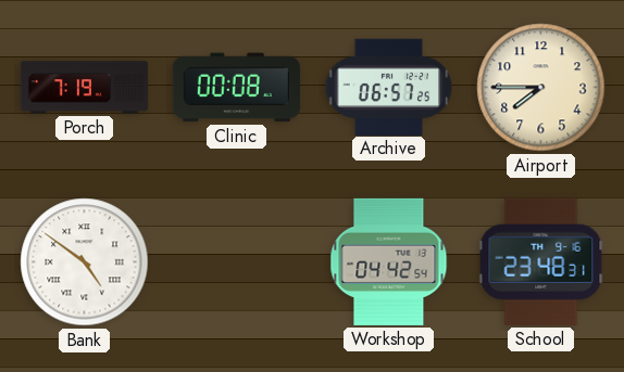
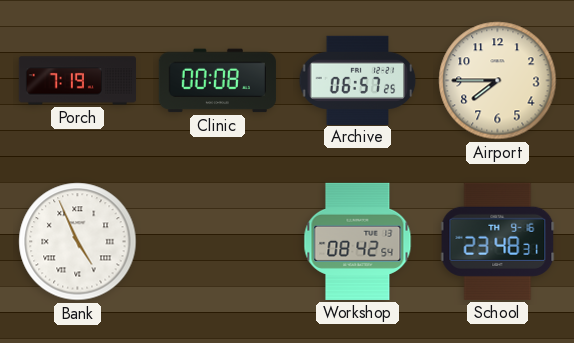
Bank: 4:51 -> 4:56
Workshop: 04:42 -> 08:42
